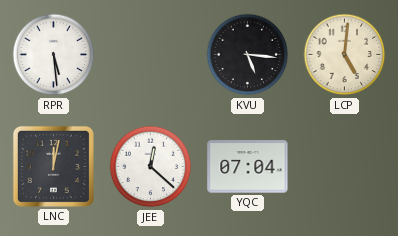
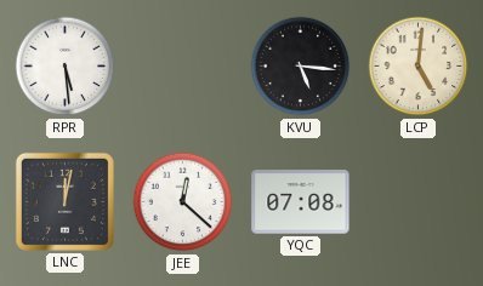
YQC: 07:04 -> 07:08
